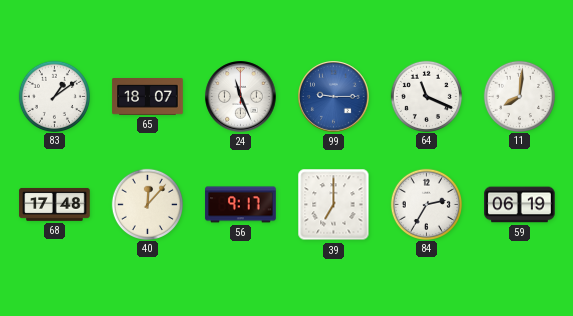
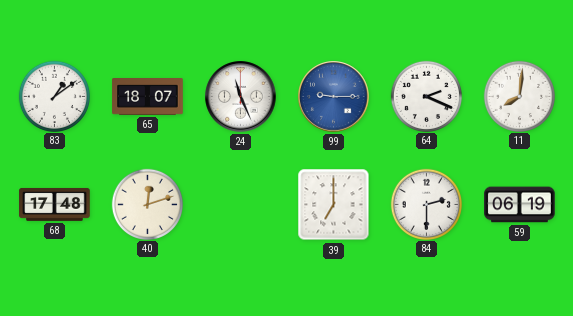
64: 11:19 -> 2:19
40: 12:07 -> 12:12
56: 9:17 -> none
84: 2:35 -> 2:30
